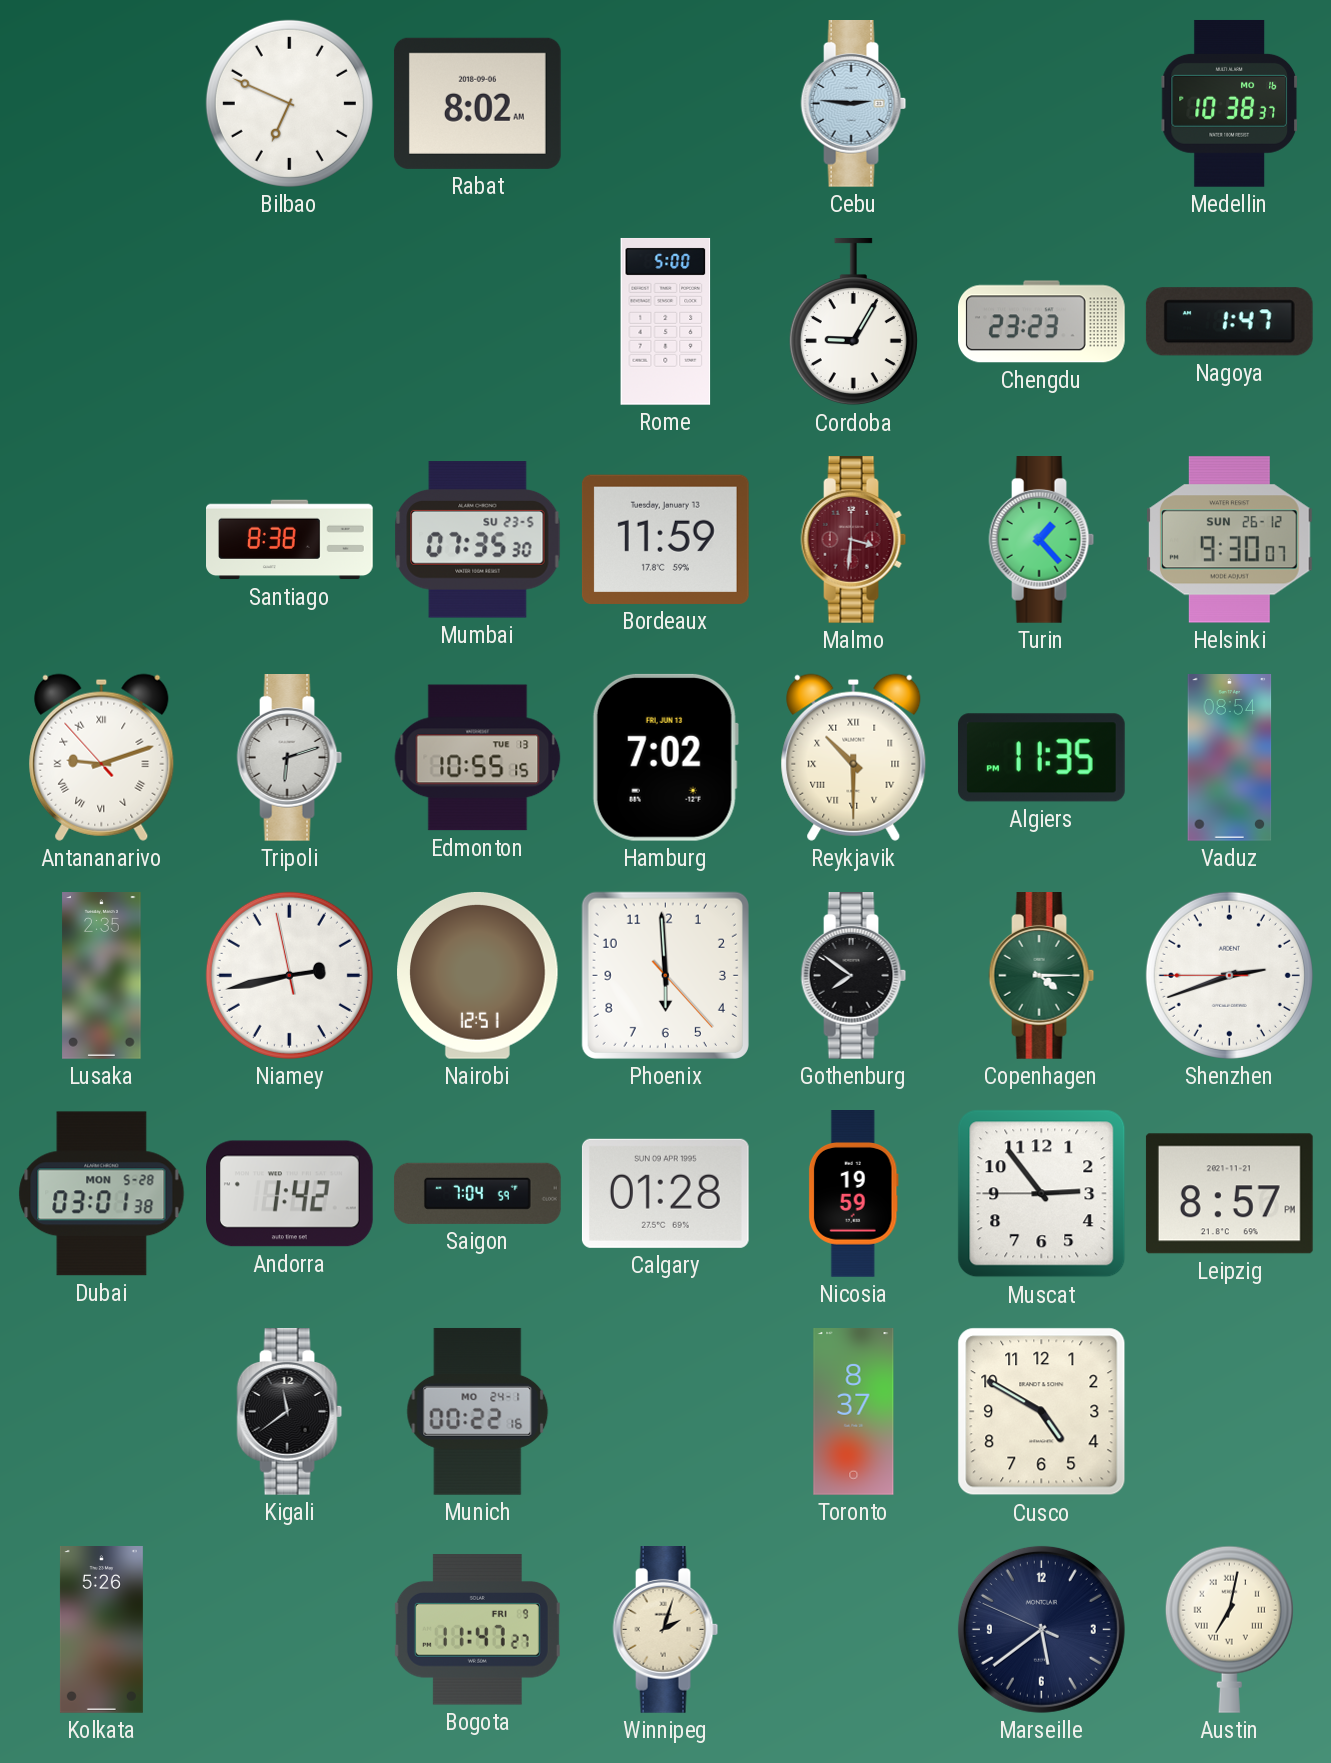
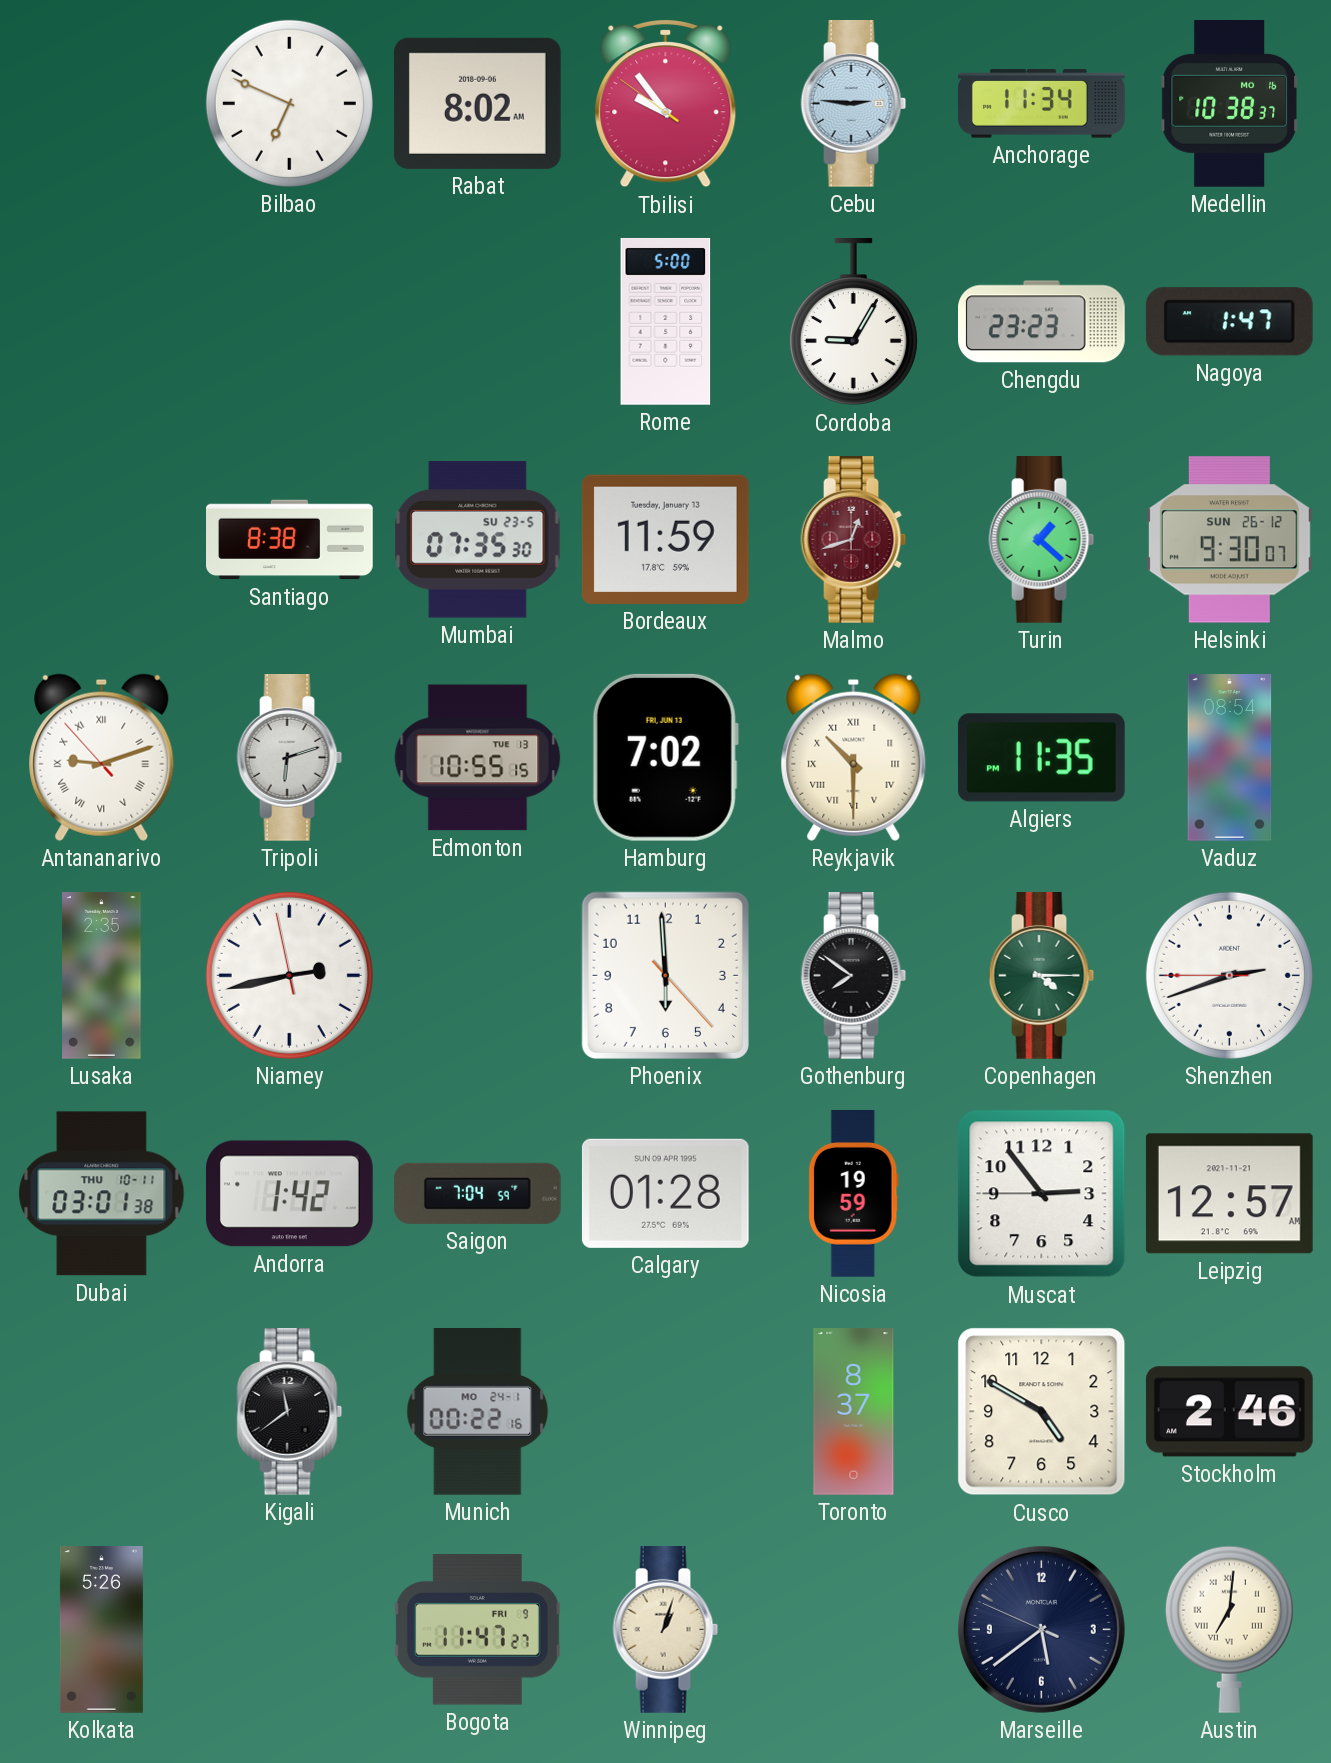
Tbilisi: none -> 9:53
Anchorage: none -> 11:34
Malmo: 3:31 -> 12:42
Turin: 1:23 -> 1:22
Nairobi: 12:51 -> none
Dubai date: MON 5-28 -> THU 10-11
Leipzig: 8:57 -> 12:57
Stockholm: none -> 2:46
Winnipeg: 2:03 -> 1:03
Austin: 7:02 -> 7:01
